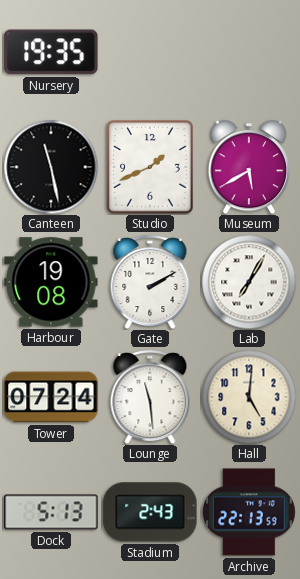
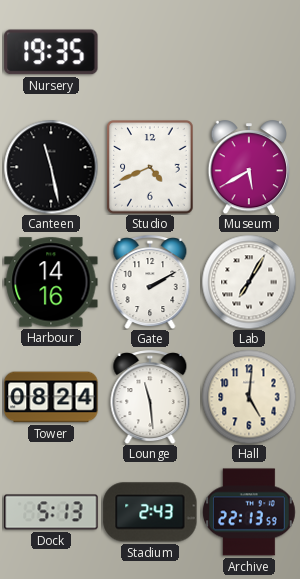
Studio: 1:41 -> 4:41
Harbour: 19:08 -> 14:16
Tower: 07:24 -> 08:24
